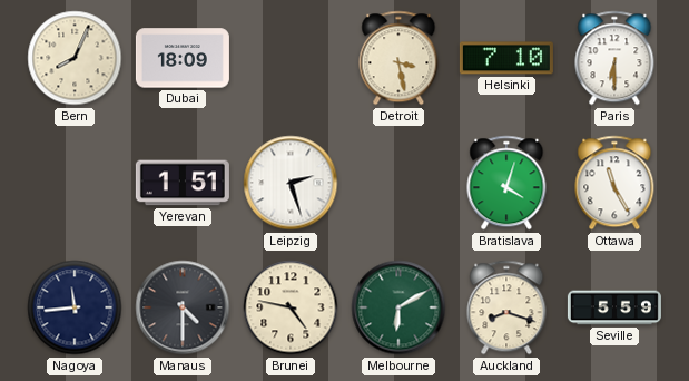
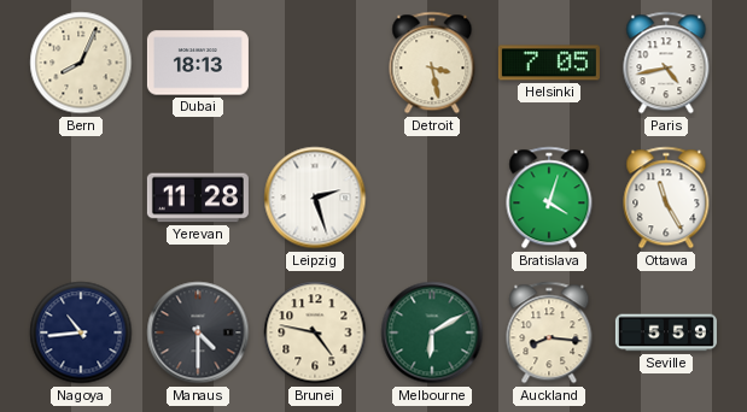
Dubai: 18:09 -> 18:13
Helsinki: 7:10 -> 7:05
Paris: 6:30 -> 4:43
Yerevan: 1:51 -> 11:28
Nagoya: 11:44 -> 10:44
Auckland: 8:18 -> 8:16
